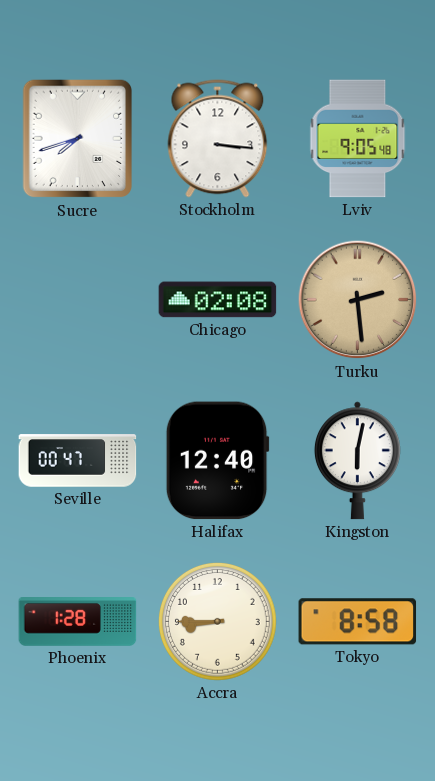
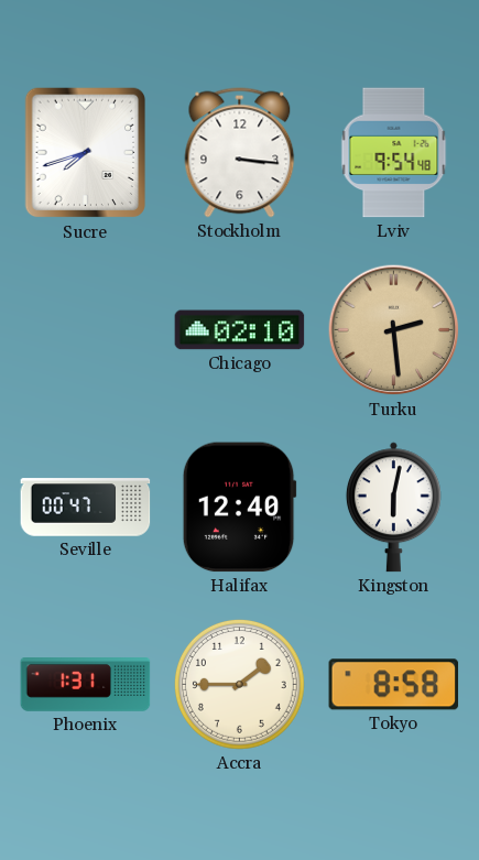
Lviv: 9:05 -> 9:54
Chicago: 02:08 -> 02:10
Phoenix: 1:28 -> 1:31
Accra: 8:45 -> 1:45
